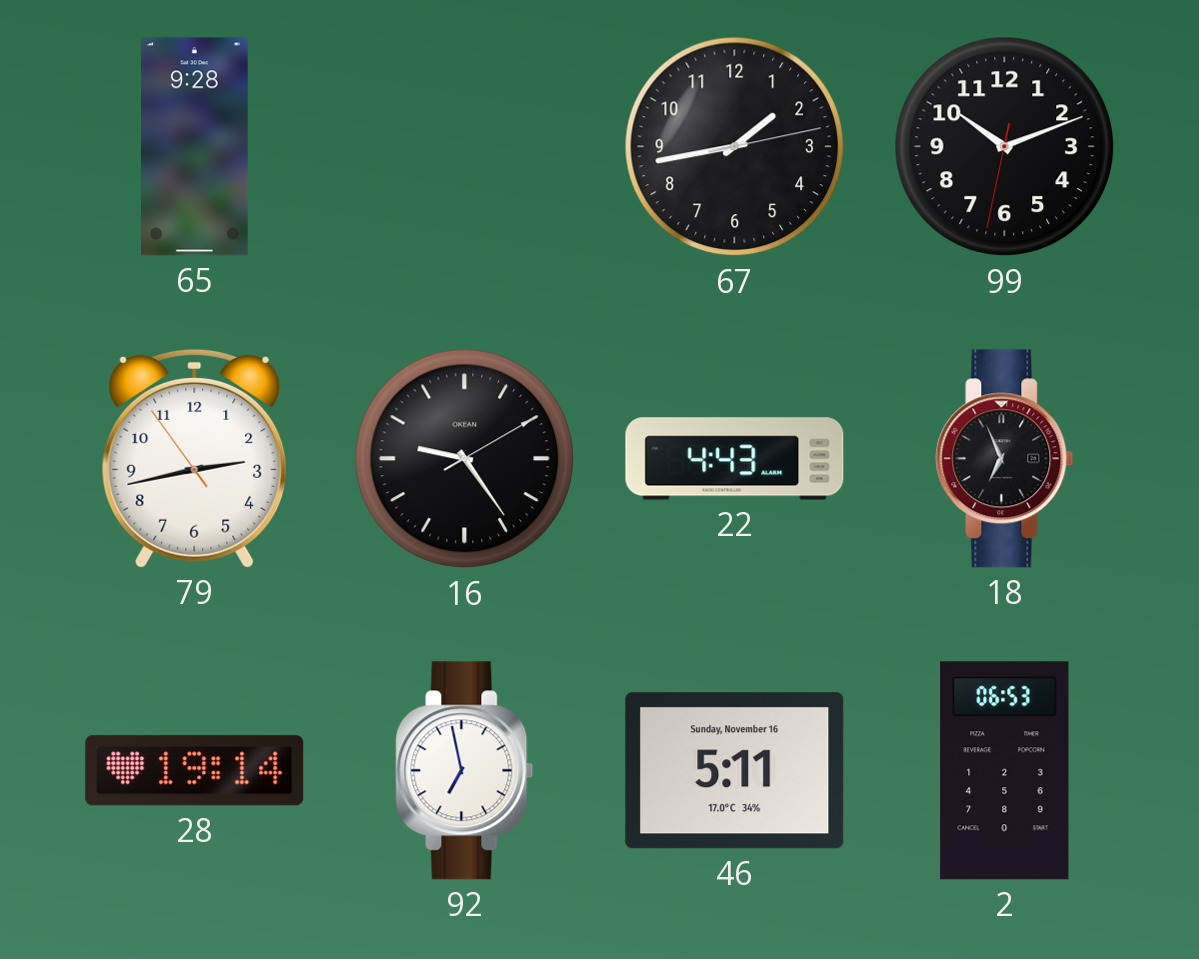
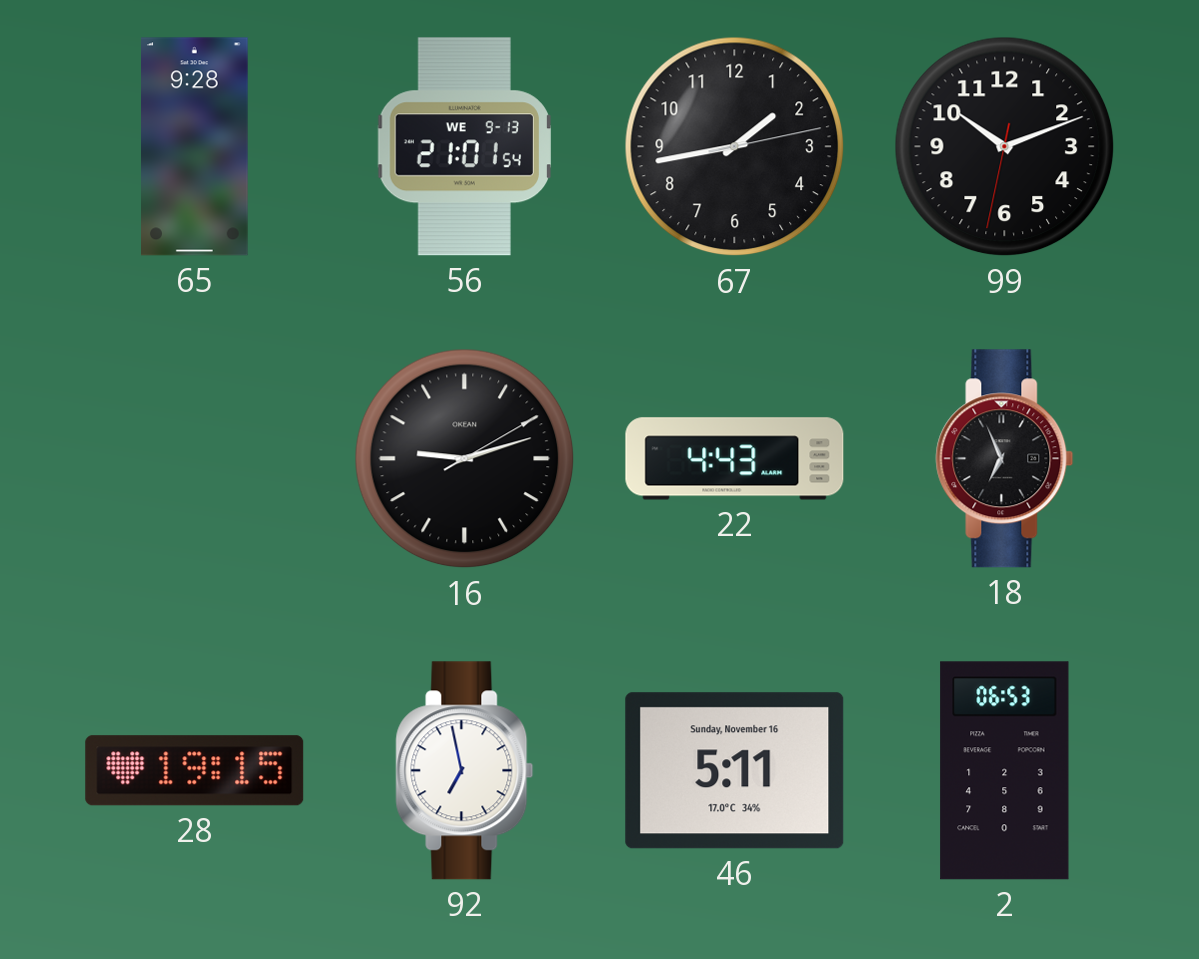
56: none -> 21:01
79: 2:42 -> none
16: 9:24 -> 9:12
28: 19:14 -> 19:15
